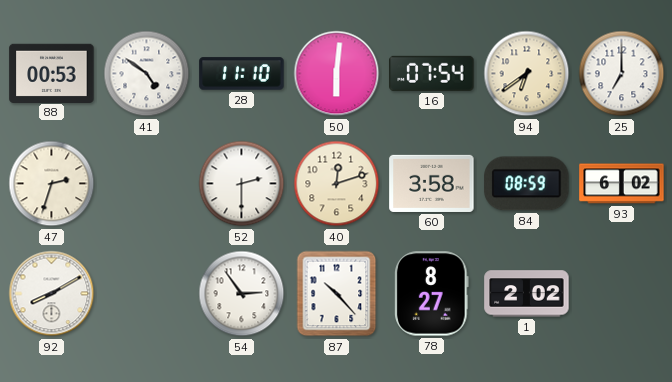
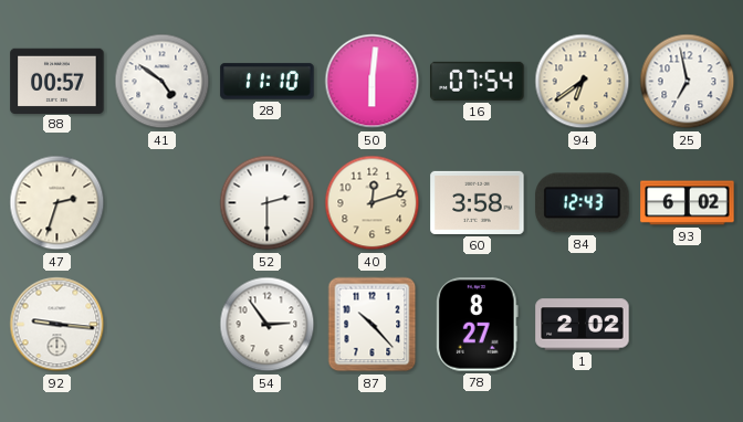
88: 00:53 -> 00:57
25: 7:00 -> 6:58
84: 08:59 -> 12:43
92: 8:10 -> 9:16
